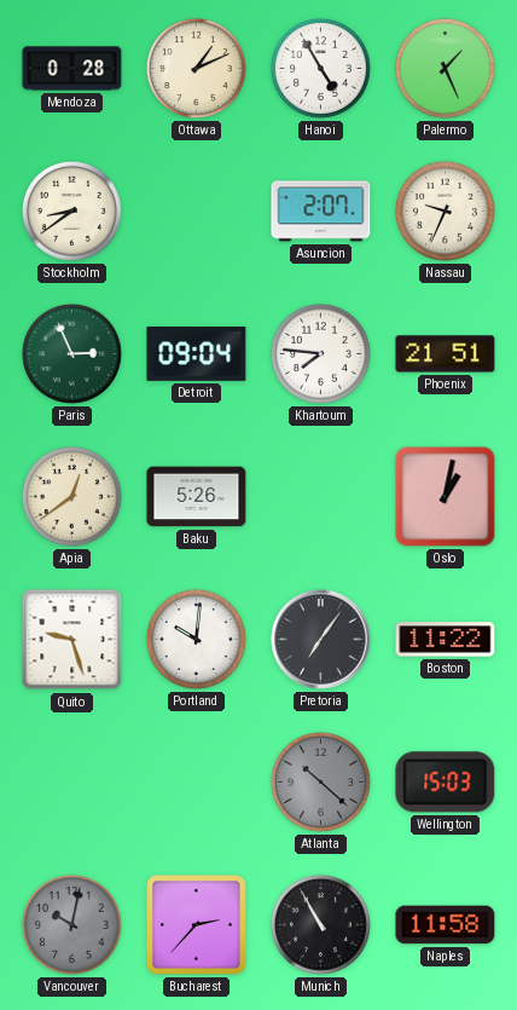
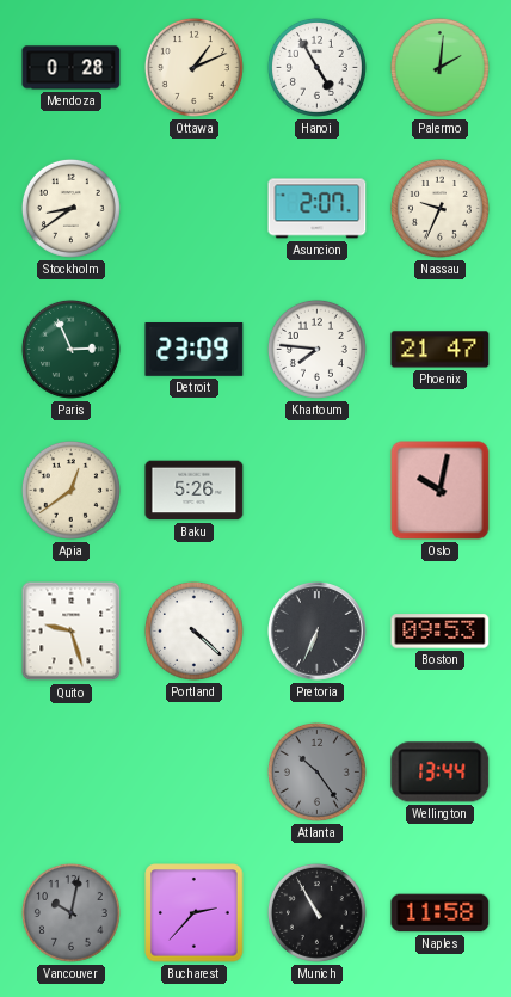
Palermo: 1:26 -> 2:01
Detroit: 09:04 -> 23:09
Phoenix: 21:51 -> 21:47
Oslo: 1:02 -> 10:02
Portland: 10:01 -> 4:22
Pretoria: 7:06 -> 6:34
Boston: 11:22 -> 09:53
Atlanta: 10:22 -> 10:24
Wellington: 15:03 -> 13:44
